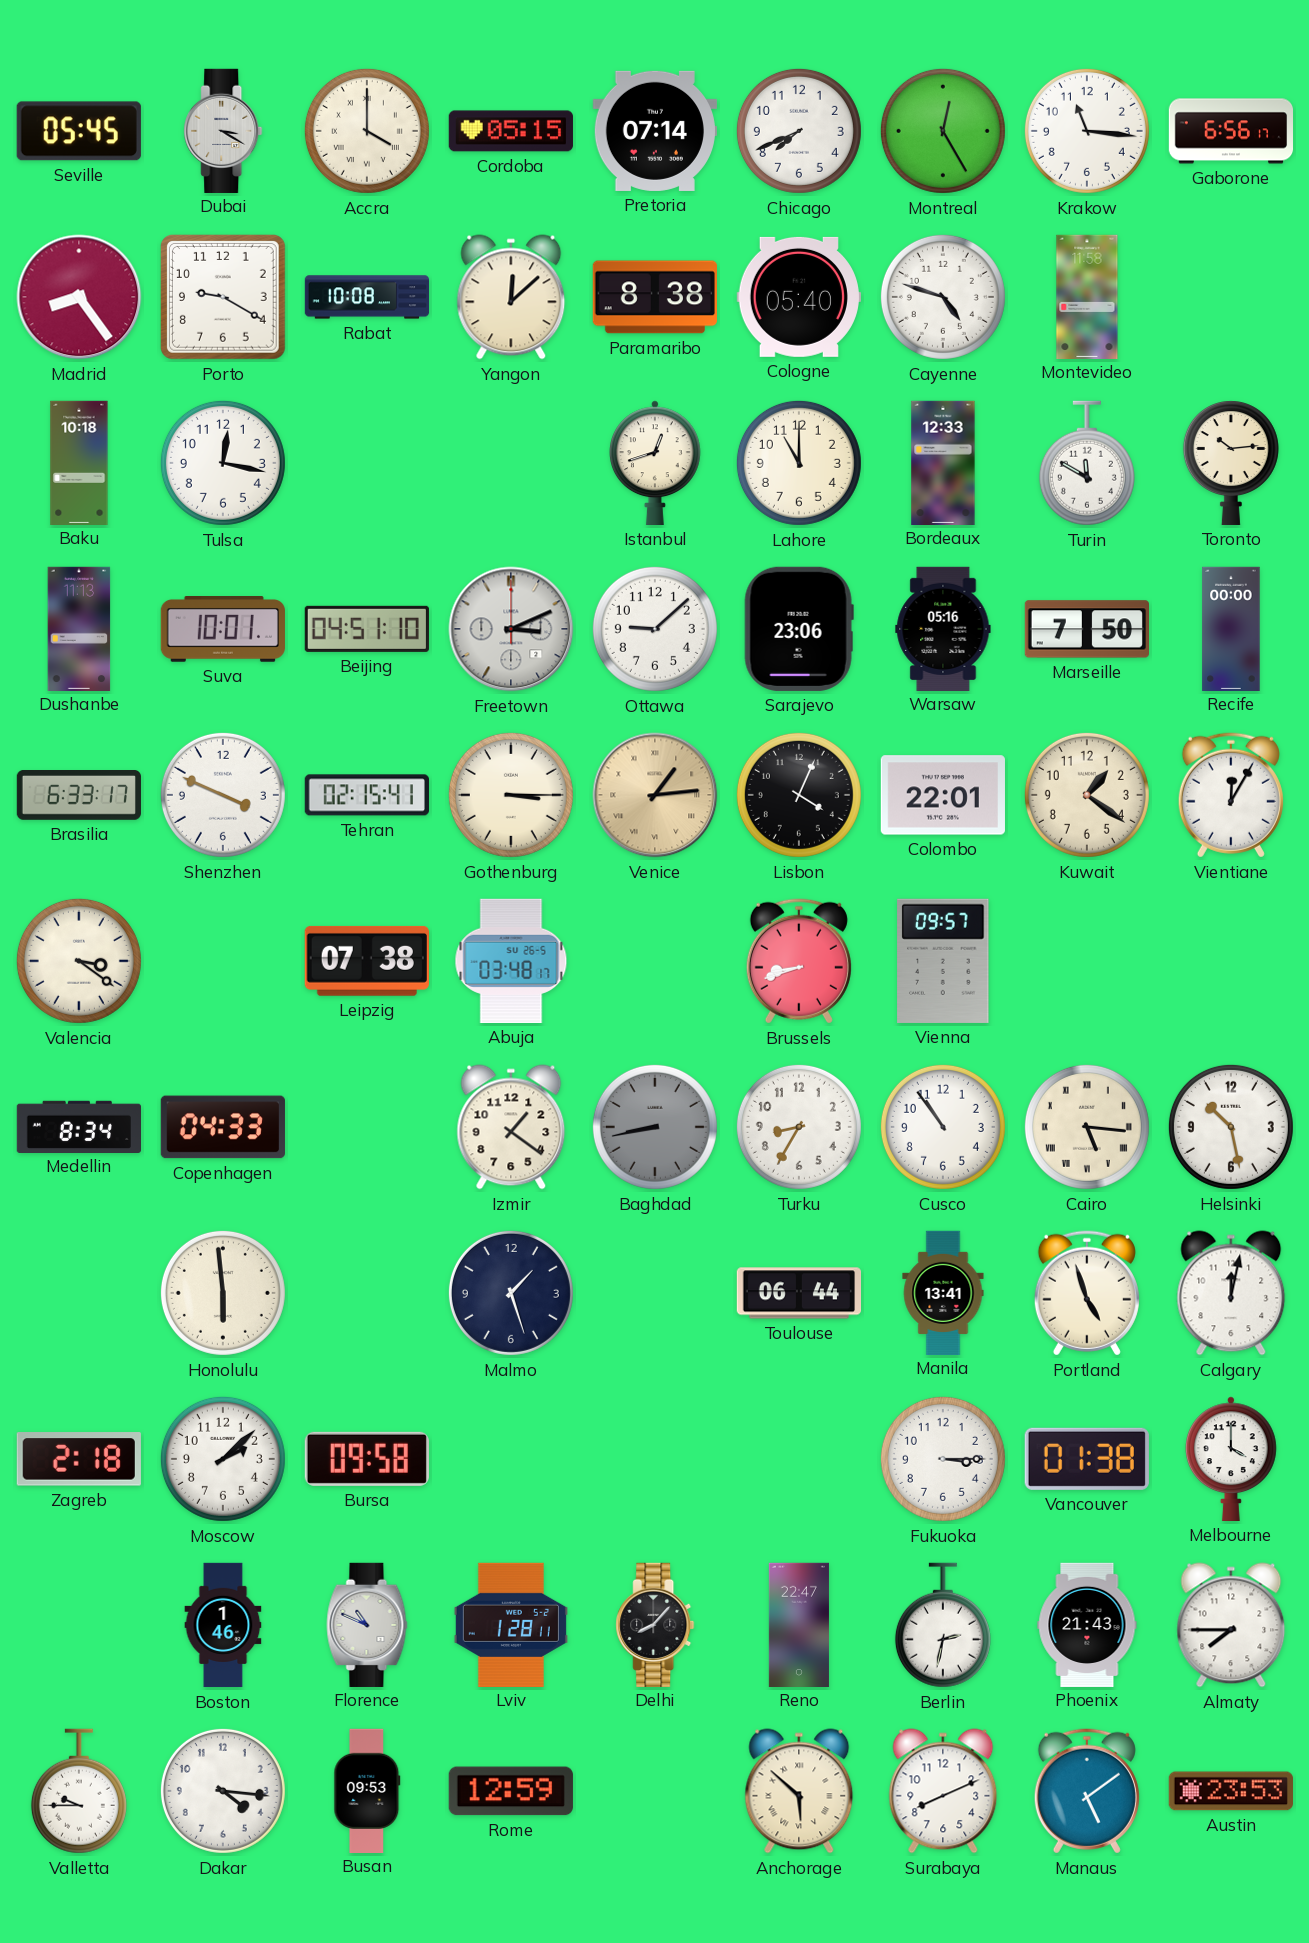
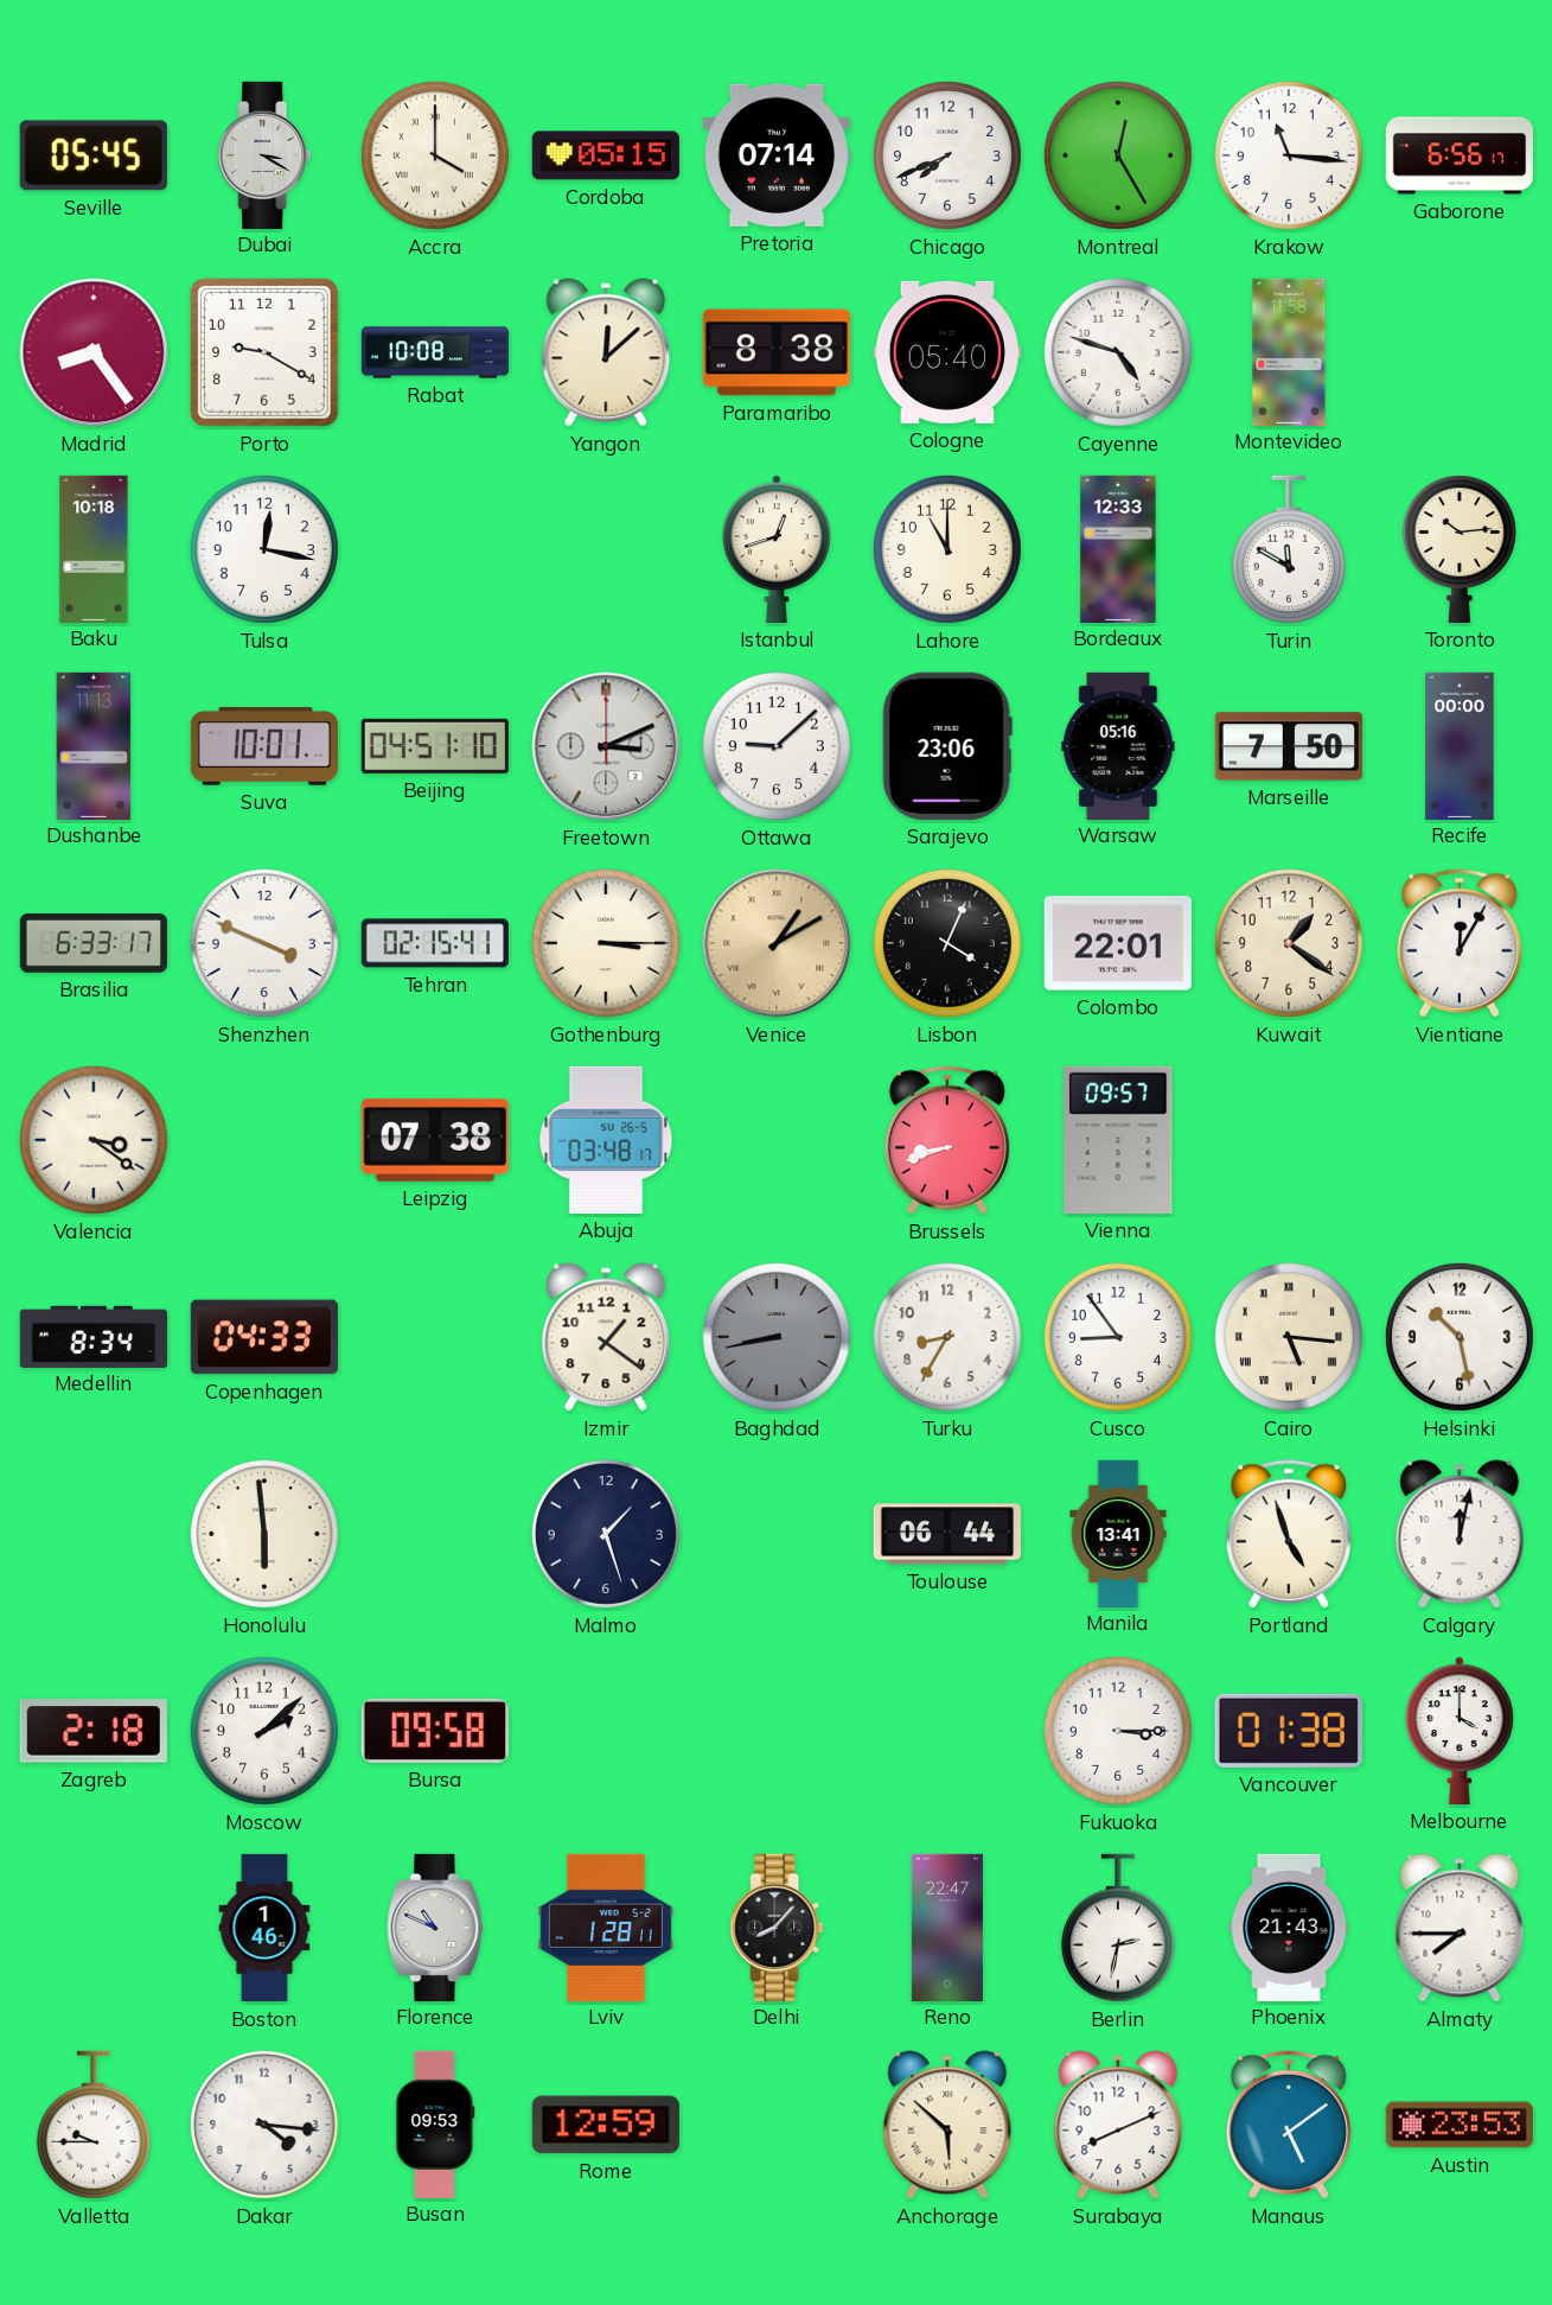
Venice: 1:14 -> 1:10
Cusco: 10:54 -> 8:54
